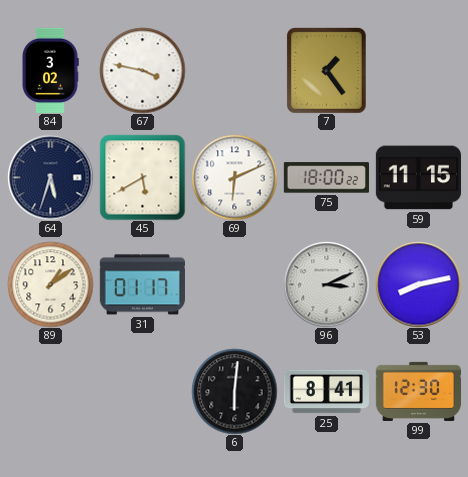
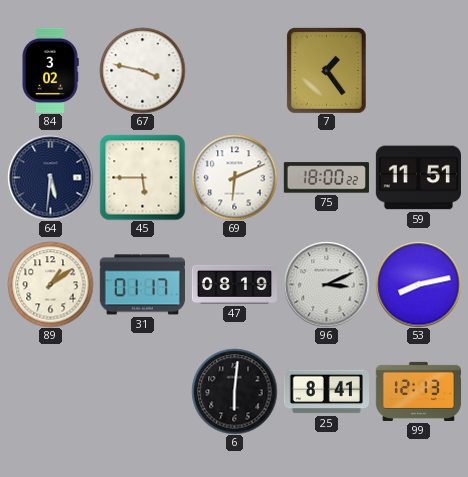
64: 5:33 -> 5:31
45: 5:40 -> 5:45
59: 11:15 -> 11:51
47: none -> 08:19
99: 12:30 -> 12:13
